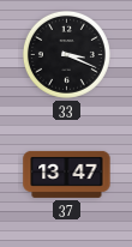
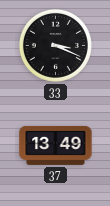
37: 13:47 -> 13:49
